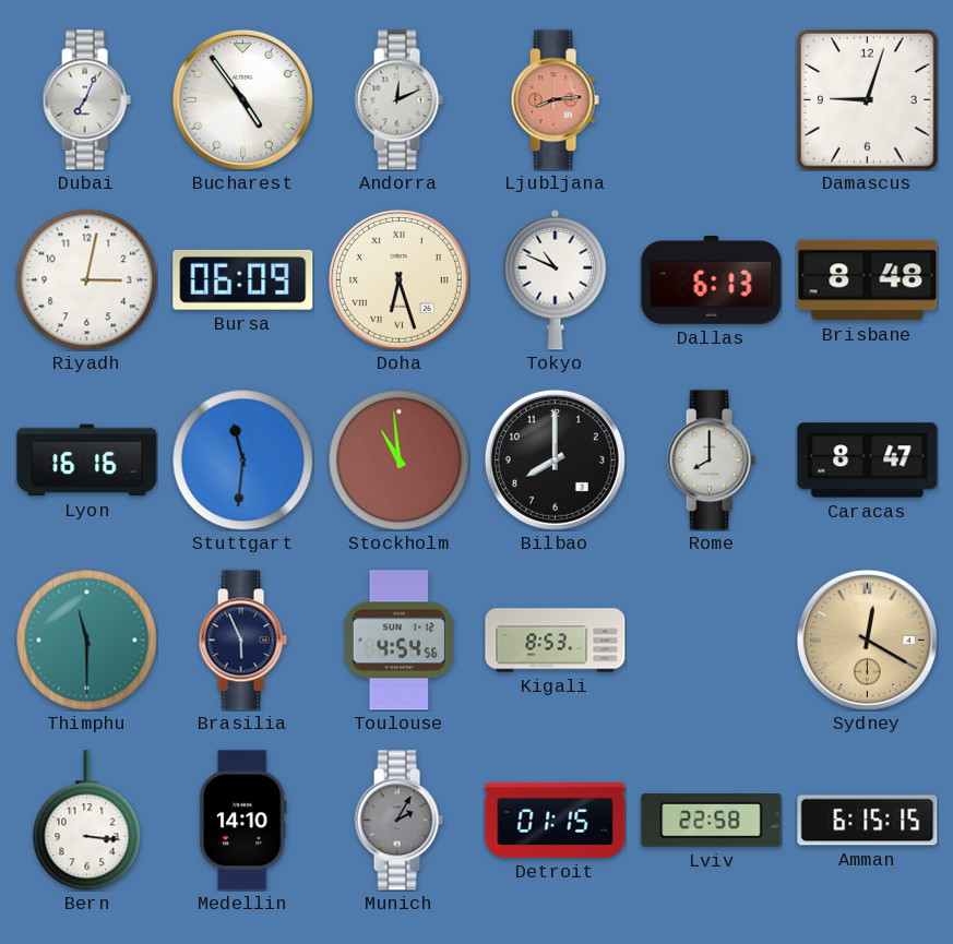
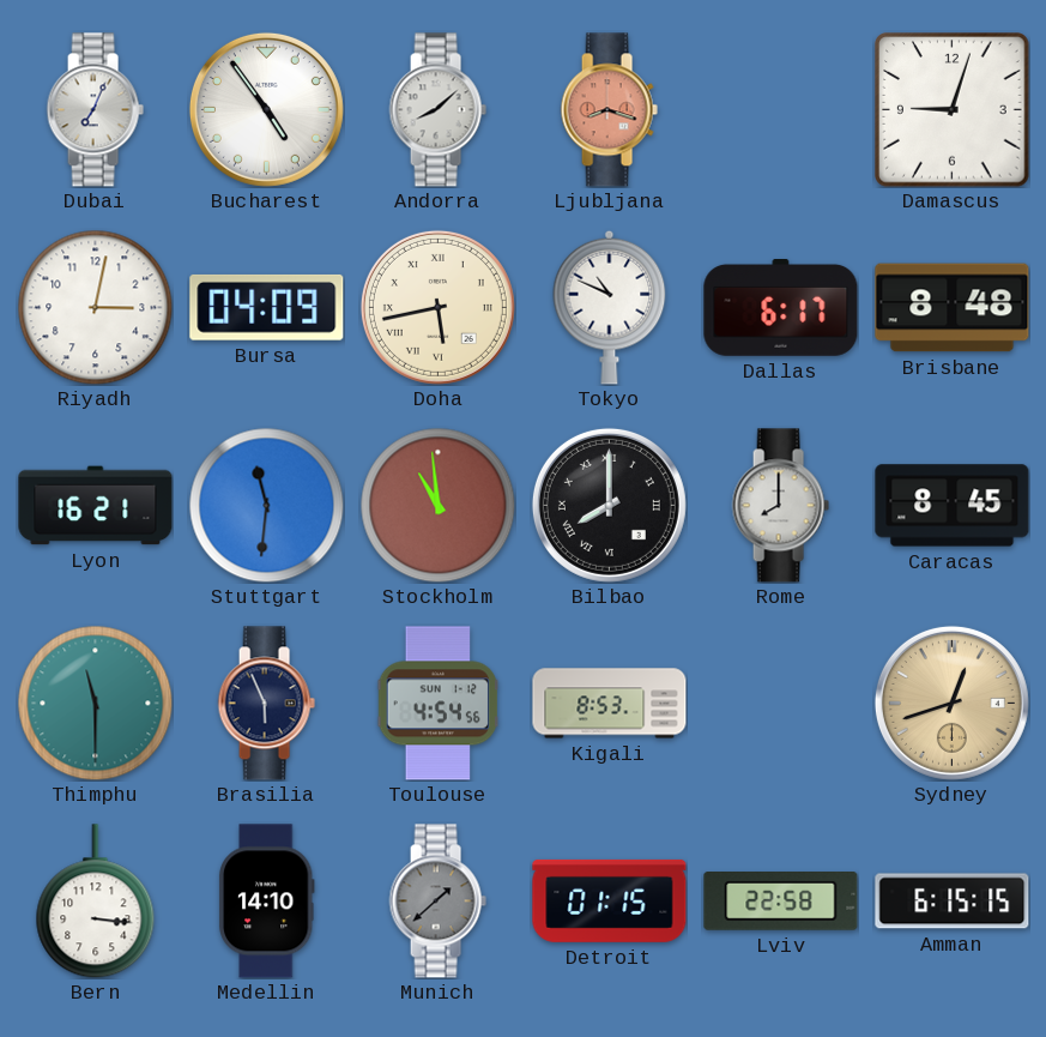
Andorra: 12:11 -> 8:08
Ljubljana: 8:14 -> 8:18
Bursa: 06:09 -> 04:09
Doha: 6:27 -> 5:43
Dallas: 6:13 -> 6:17
Lyon: 16:16 -> 16:21
Bilbao numerals: Arabic -> Roman
Caracas: 8:47 -> 8:45
Sydney: 12:20 -> 12:42
Munich: 2:05 -> 1:38
